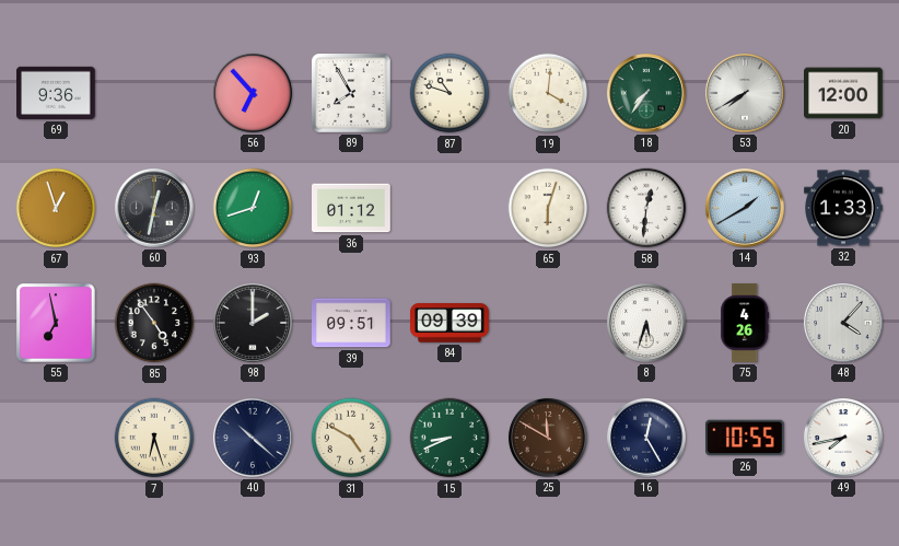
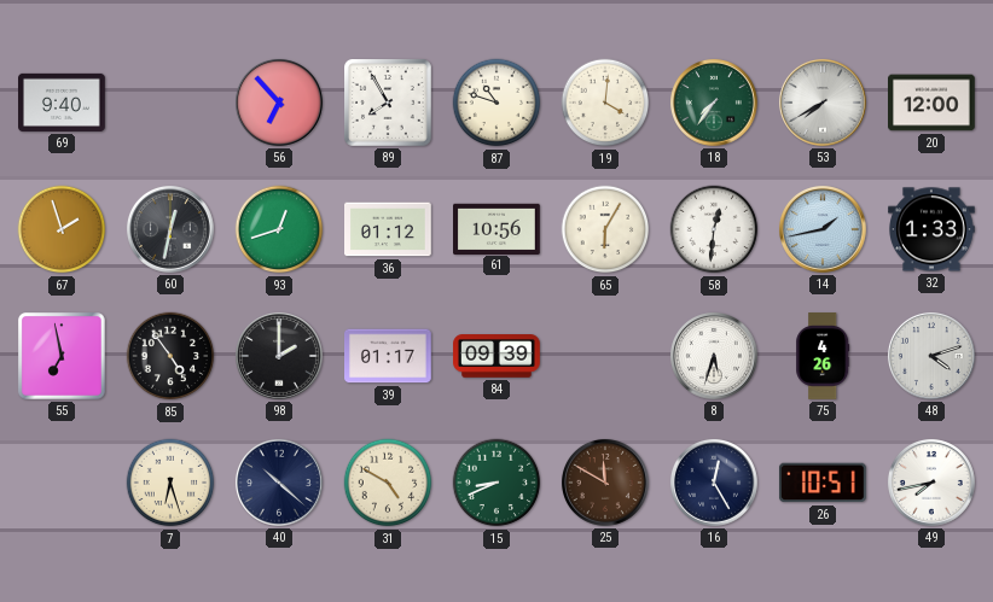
69: 9:36 -> 9:40
67: 12:57 -> 1:57
61: none -> 10:56
65: 6:03 -> 6:05
14: 1:40 -> 1:43
39: 09:51 -> 01:17
48: 4:07 -> 4:12
26: 10:55 -> 10:51
